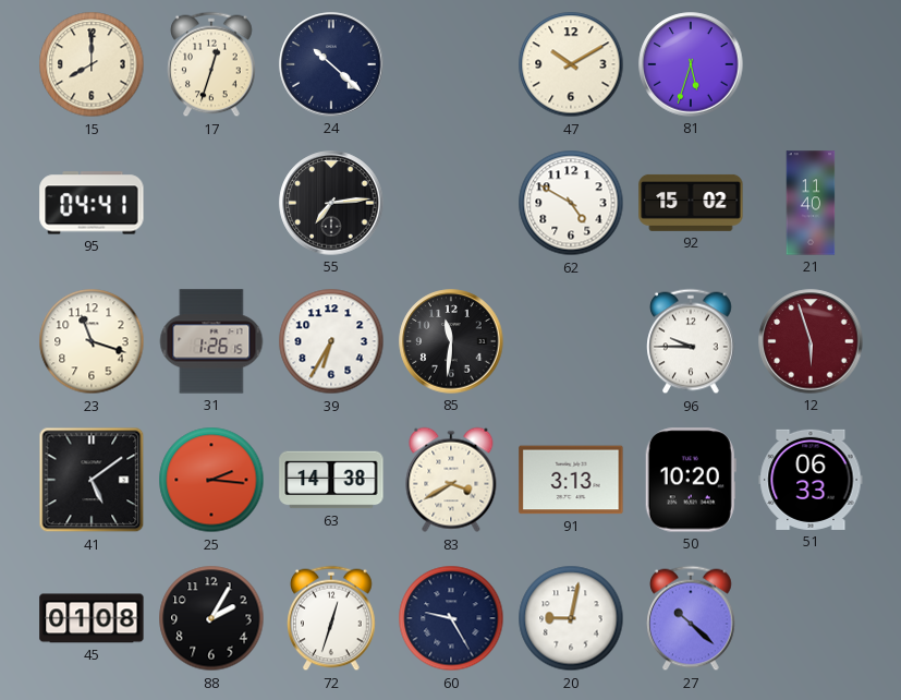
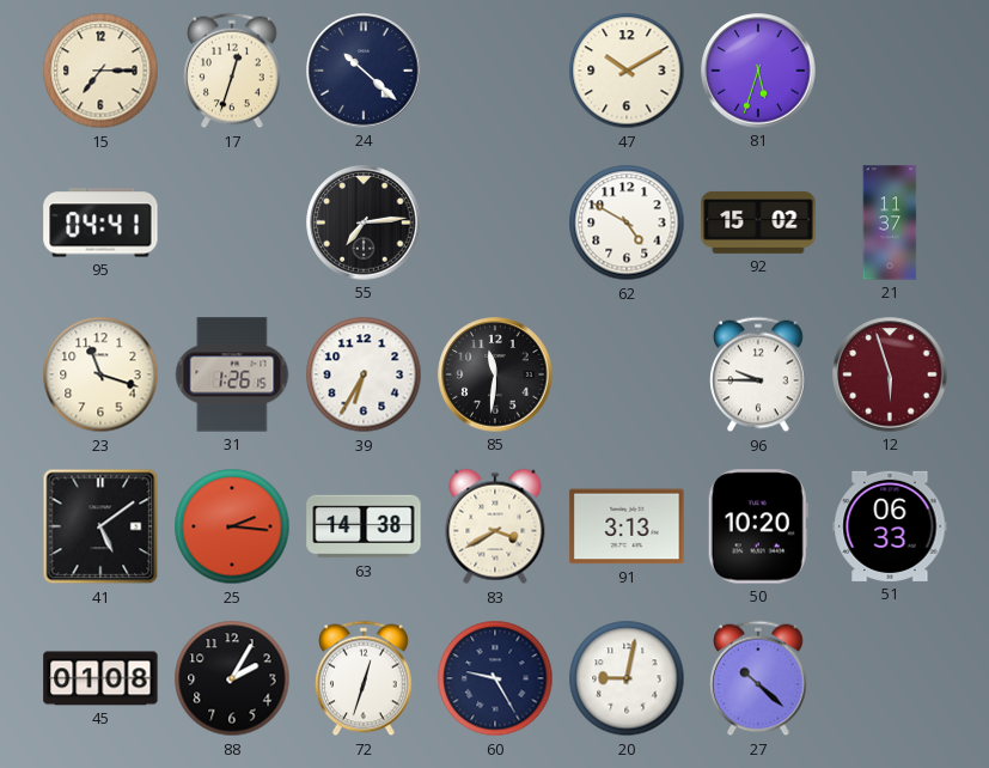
15: 8:00 -> 7:15
21: 11:40 -> 11:37
